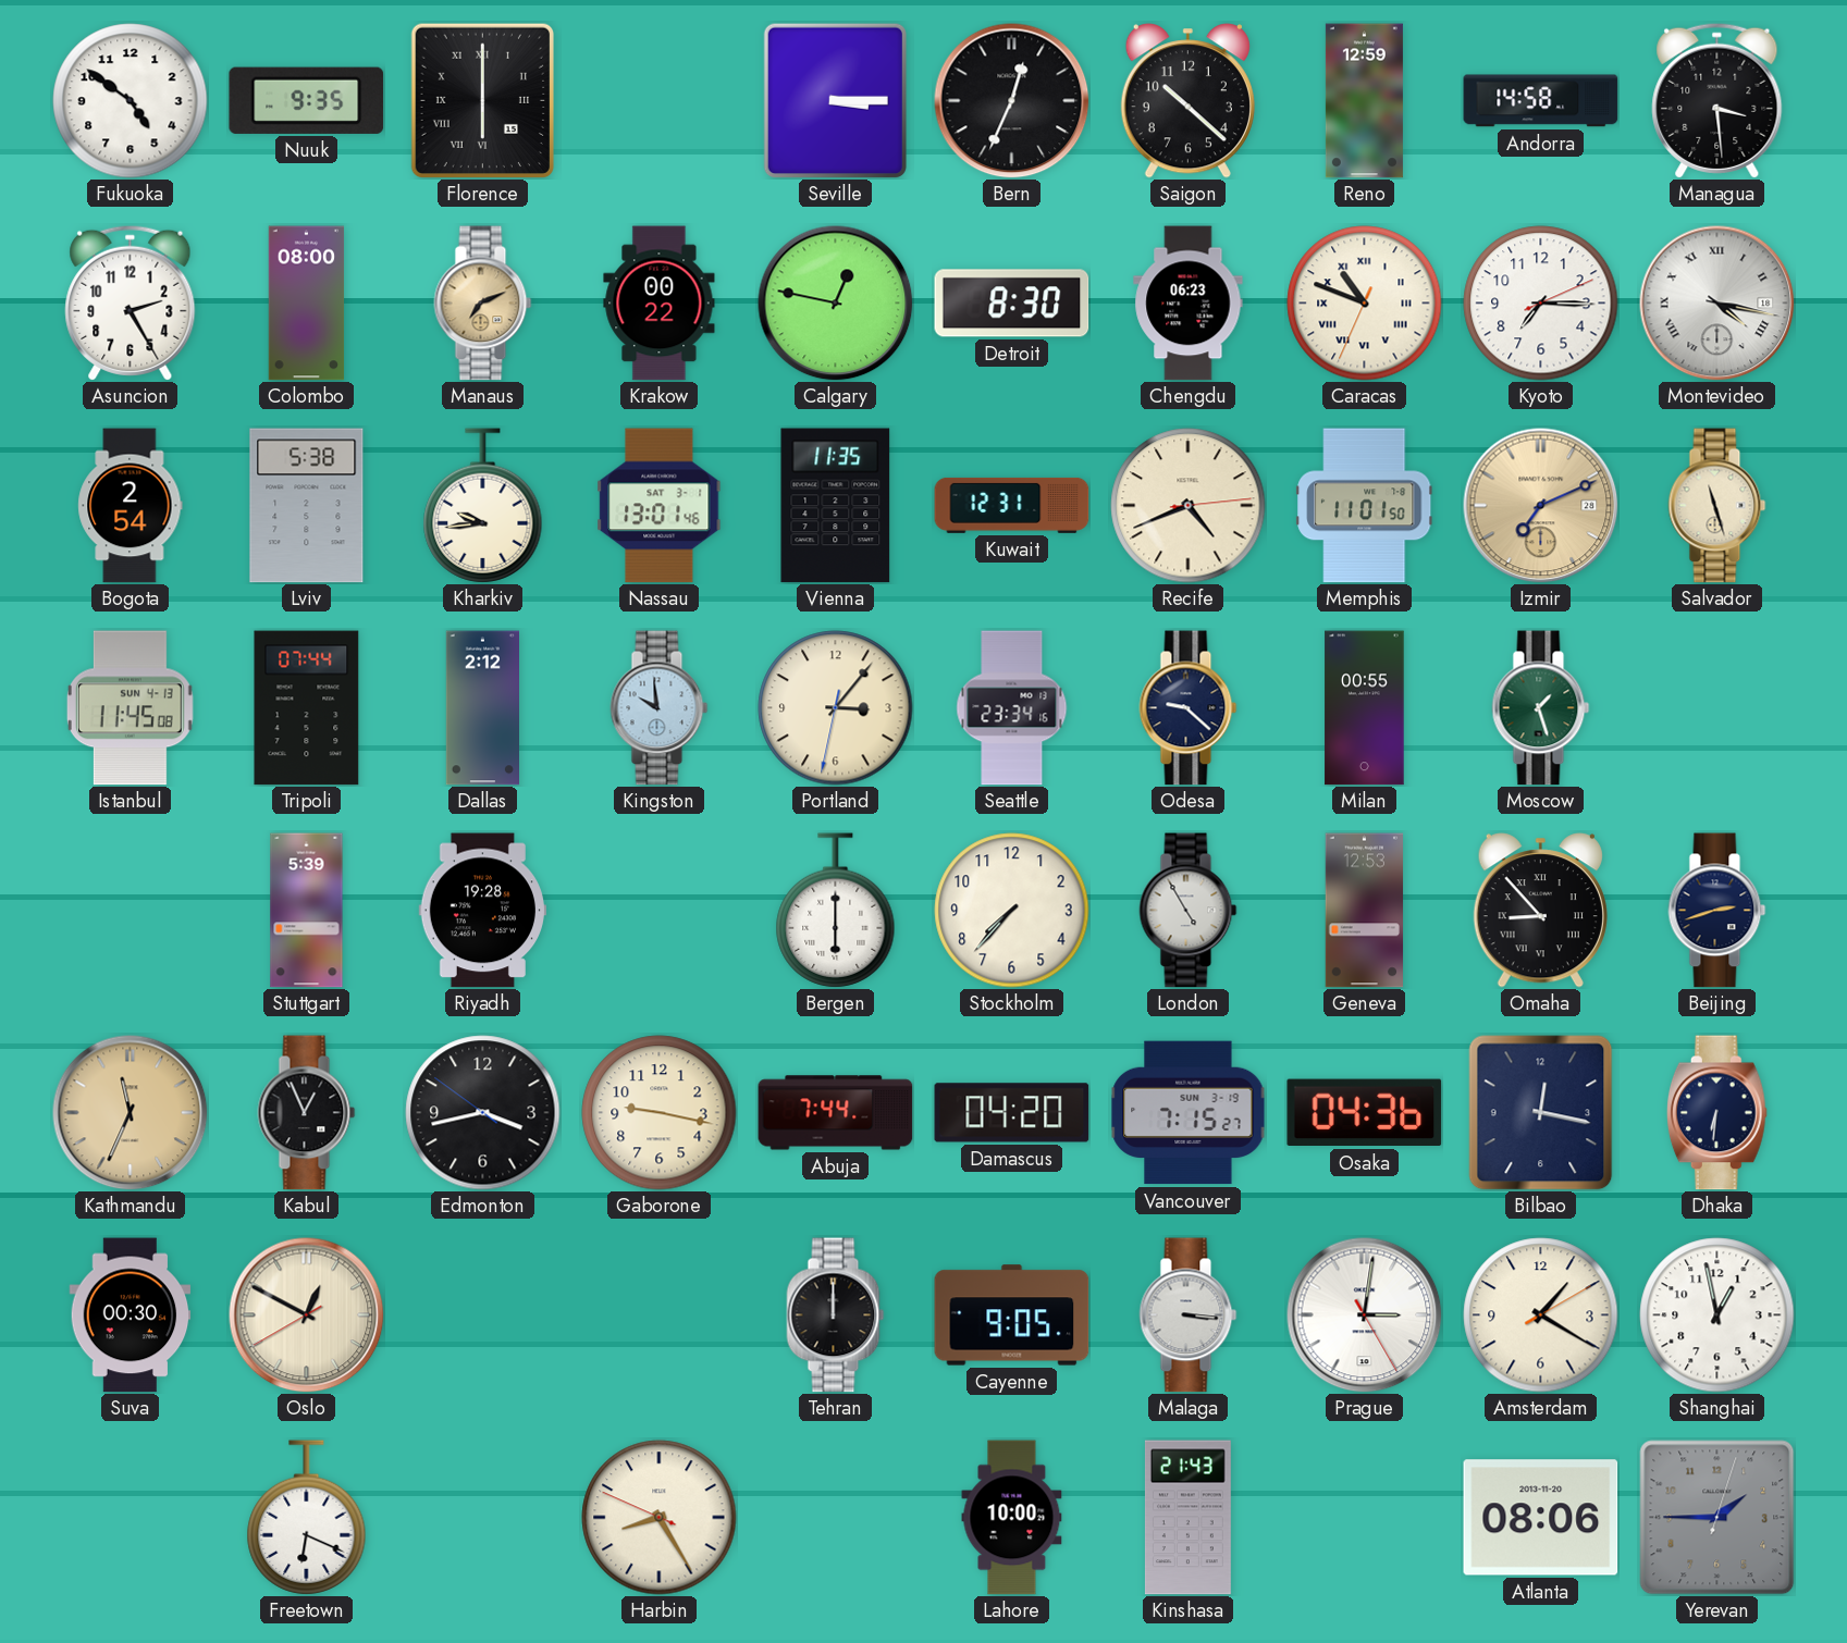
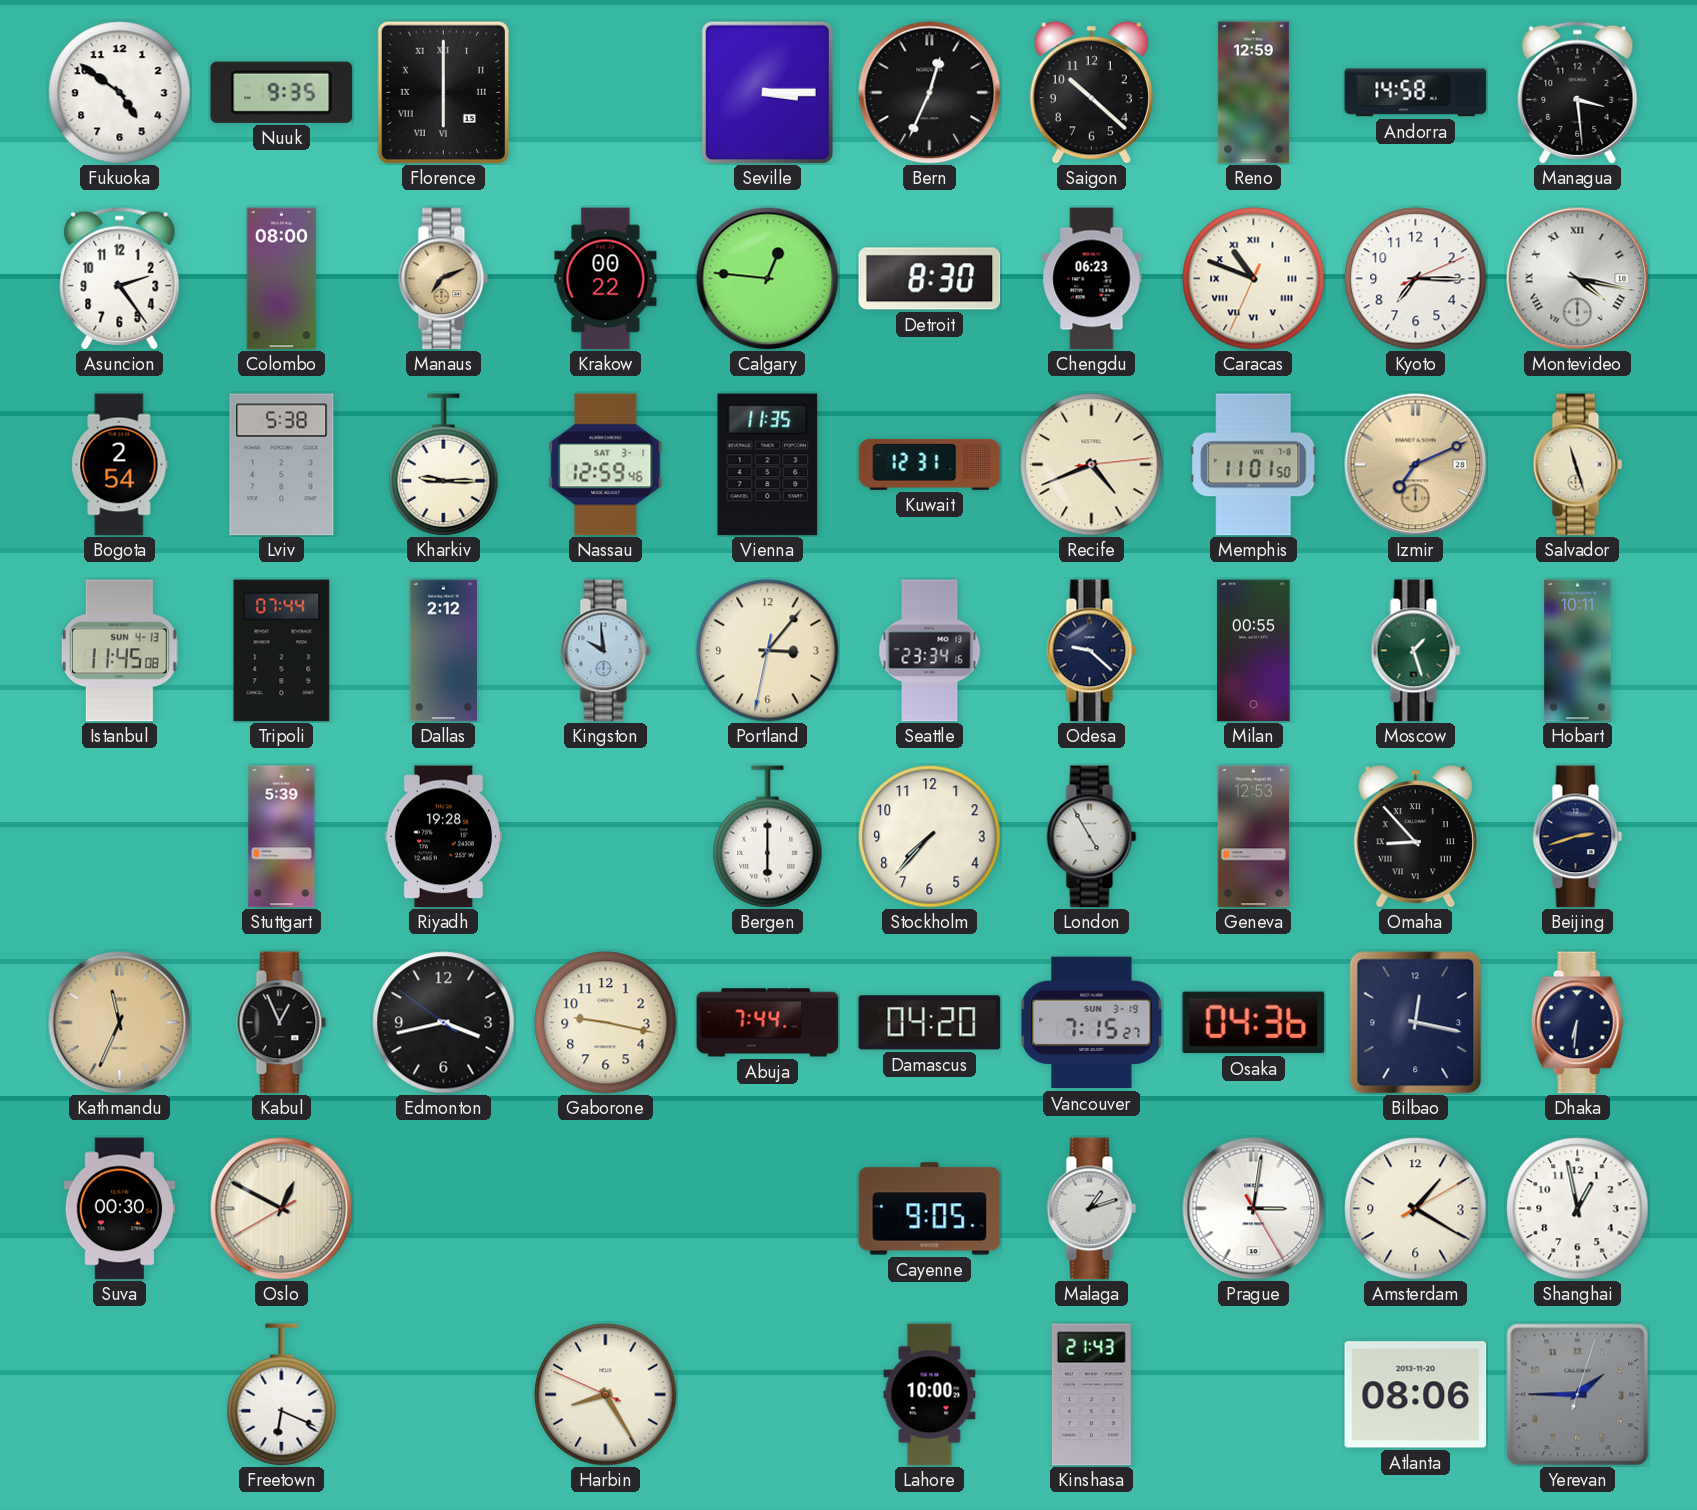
Asuncion: 2:25 -> 2:24
Calgary: 12:47 -> 12:46
Kharkiv: 9:44 -> 9:15
Nassau: 13:01 -> 12:59
Hobart: none -> 10:11
Tehran: 12:00 -> none
Malaga: 3:16 -> 1:12
